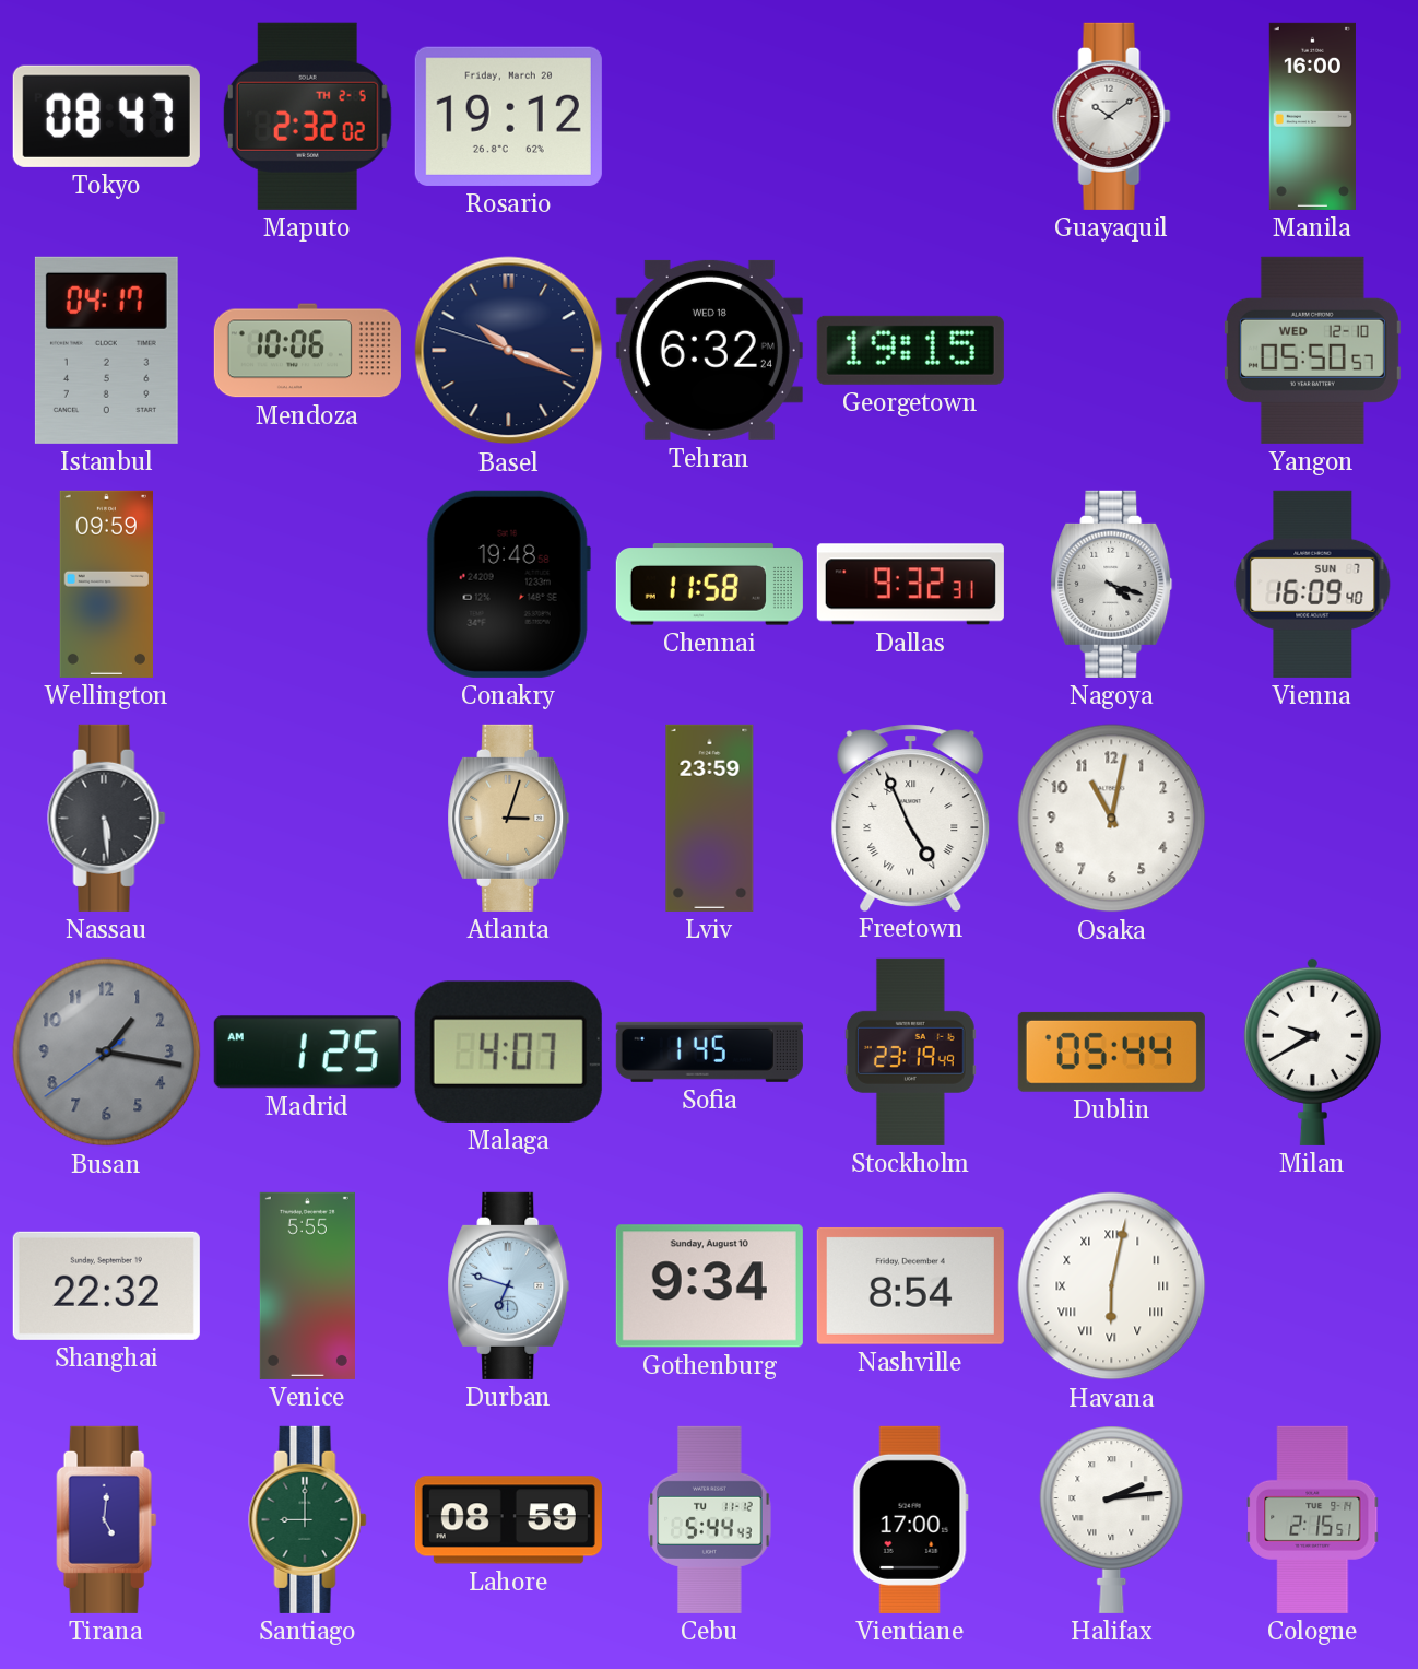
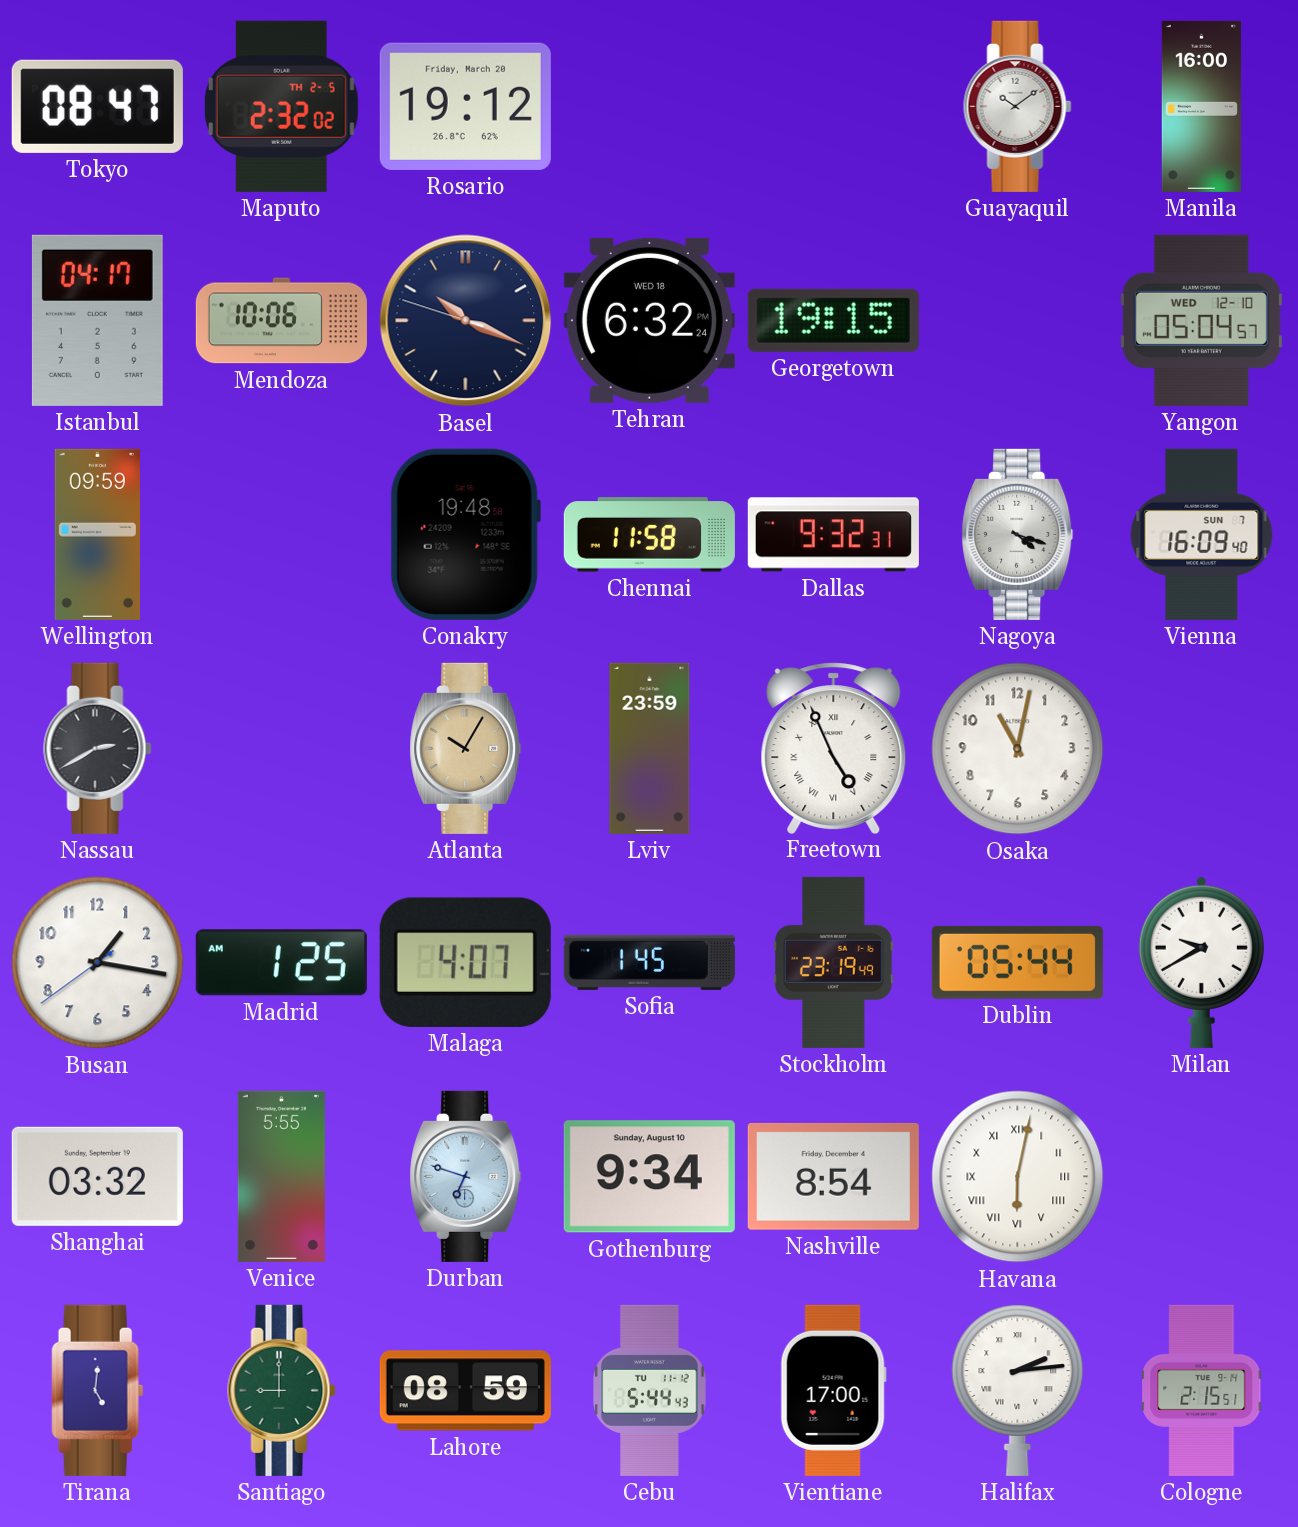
Yangon: 05:50 -> 05:04
Nassau: 5:29 -> 2:40
Atlanta: 3:03 -> 10:05
Busan dial: grey -> white
Shanghai: 22:32 -> 03:32
